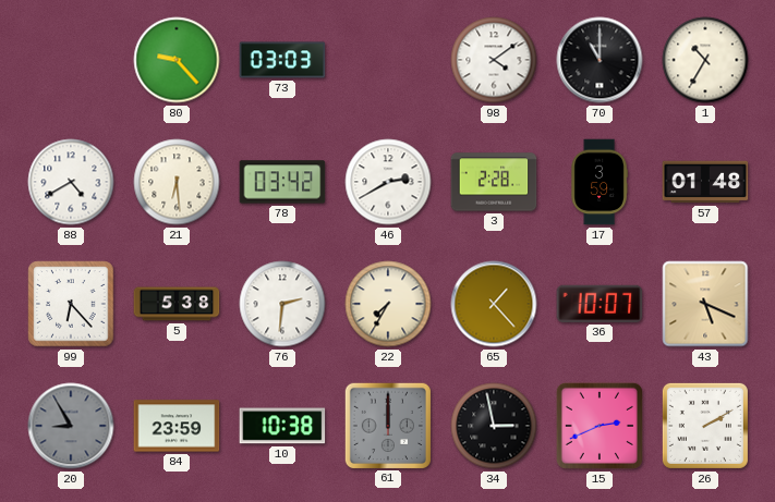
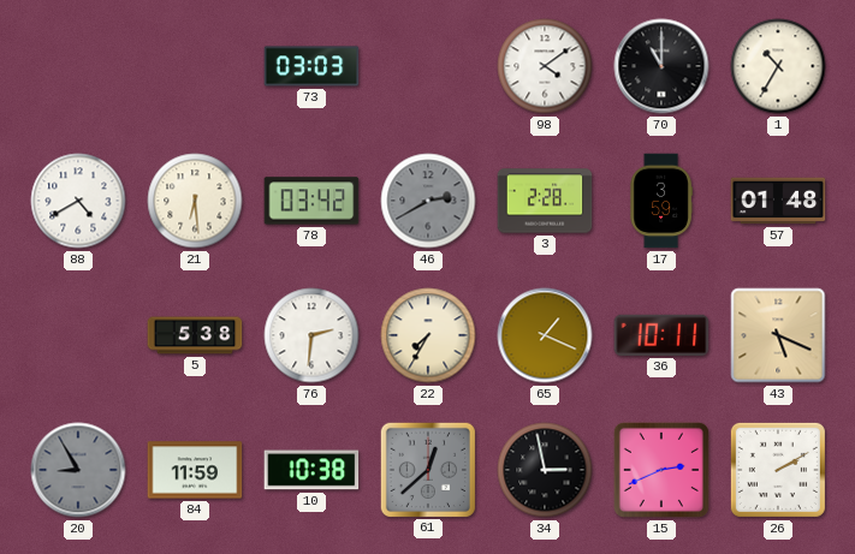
80: 9:23 -> none
46 dial: white -> grey
99: 6:23 -> none
65: 1:23 -> 1:19
36: 10:07 -> 10:11
84: 23:59 -> 11:59
61: 12:00 -> 12:38
